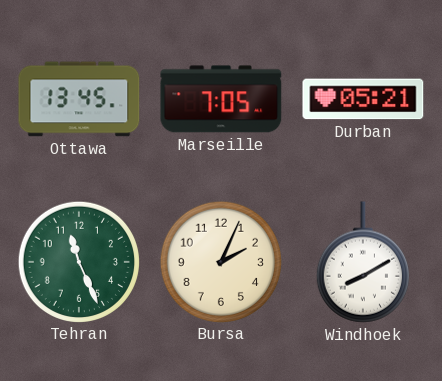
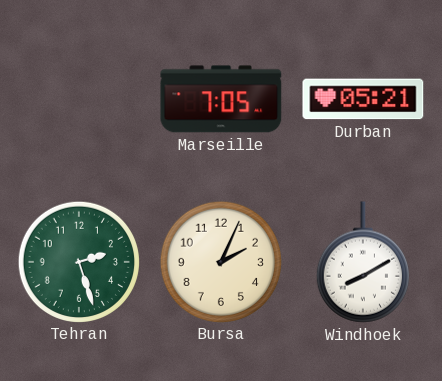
Ottawa: 13:45 -> none
Tehran: 11:26 -> 2:27
